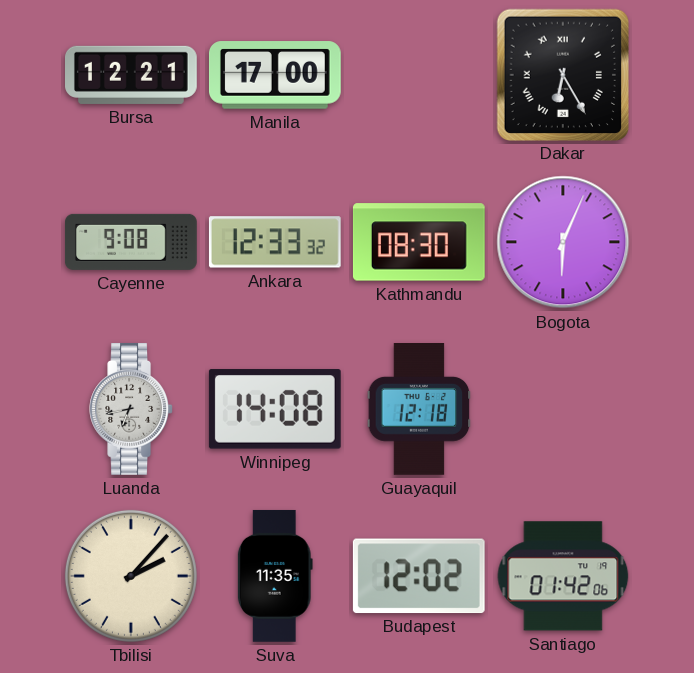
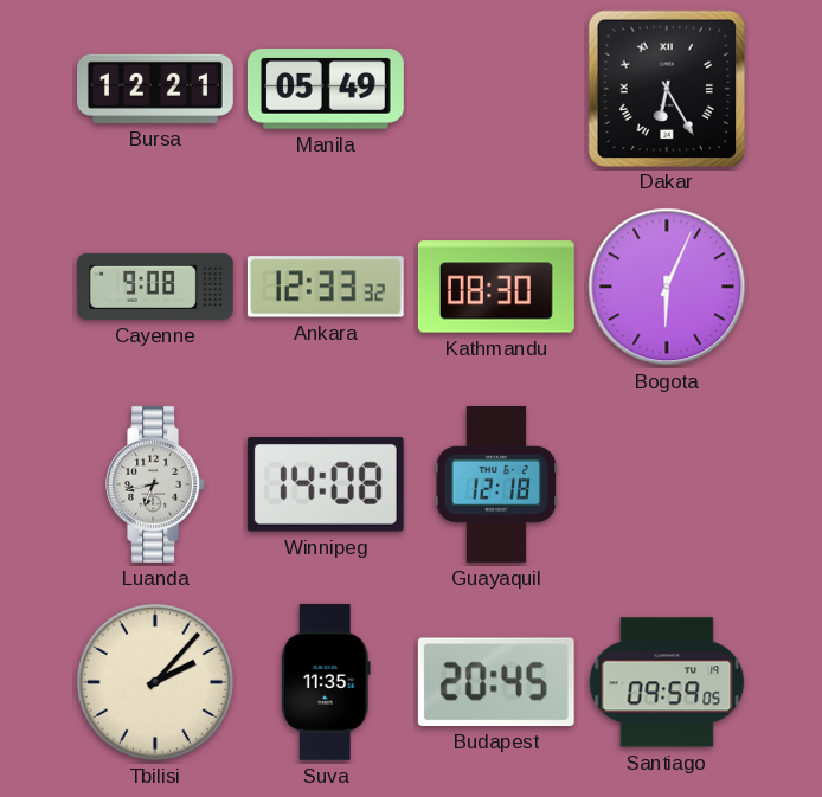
Manila: 17:00 -> 05:49
Budapest: 12:02 -> 20:45
Santiago: 01:42 -> 09:59
